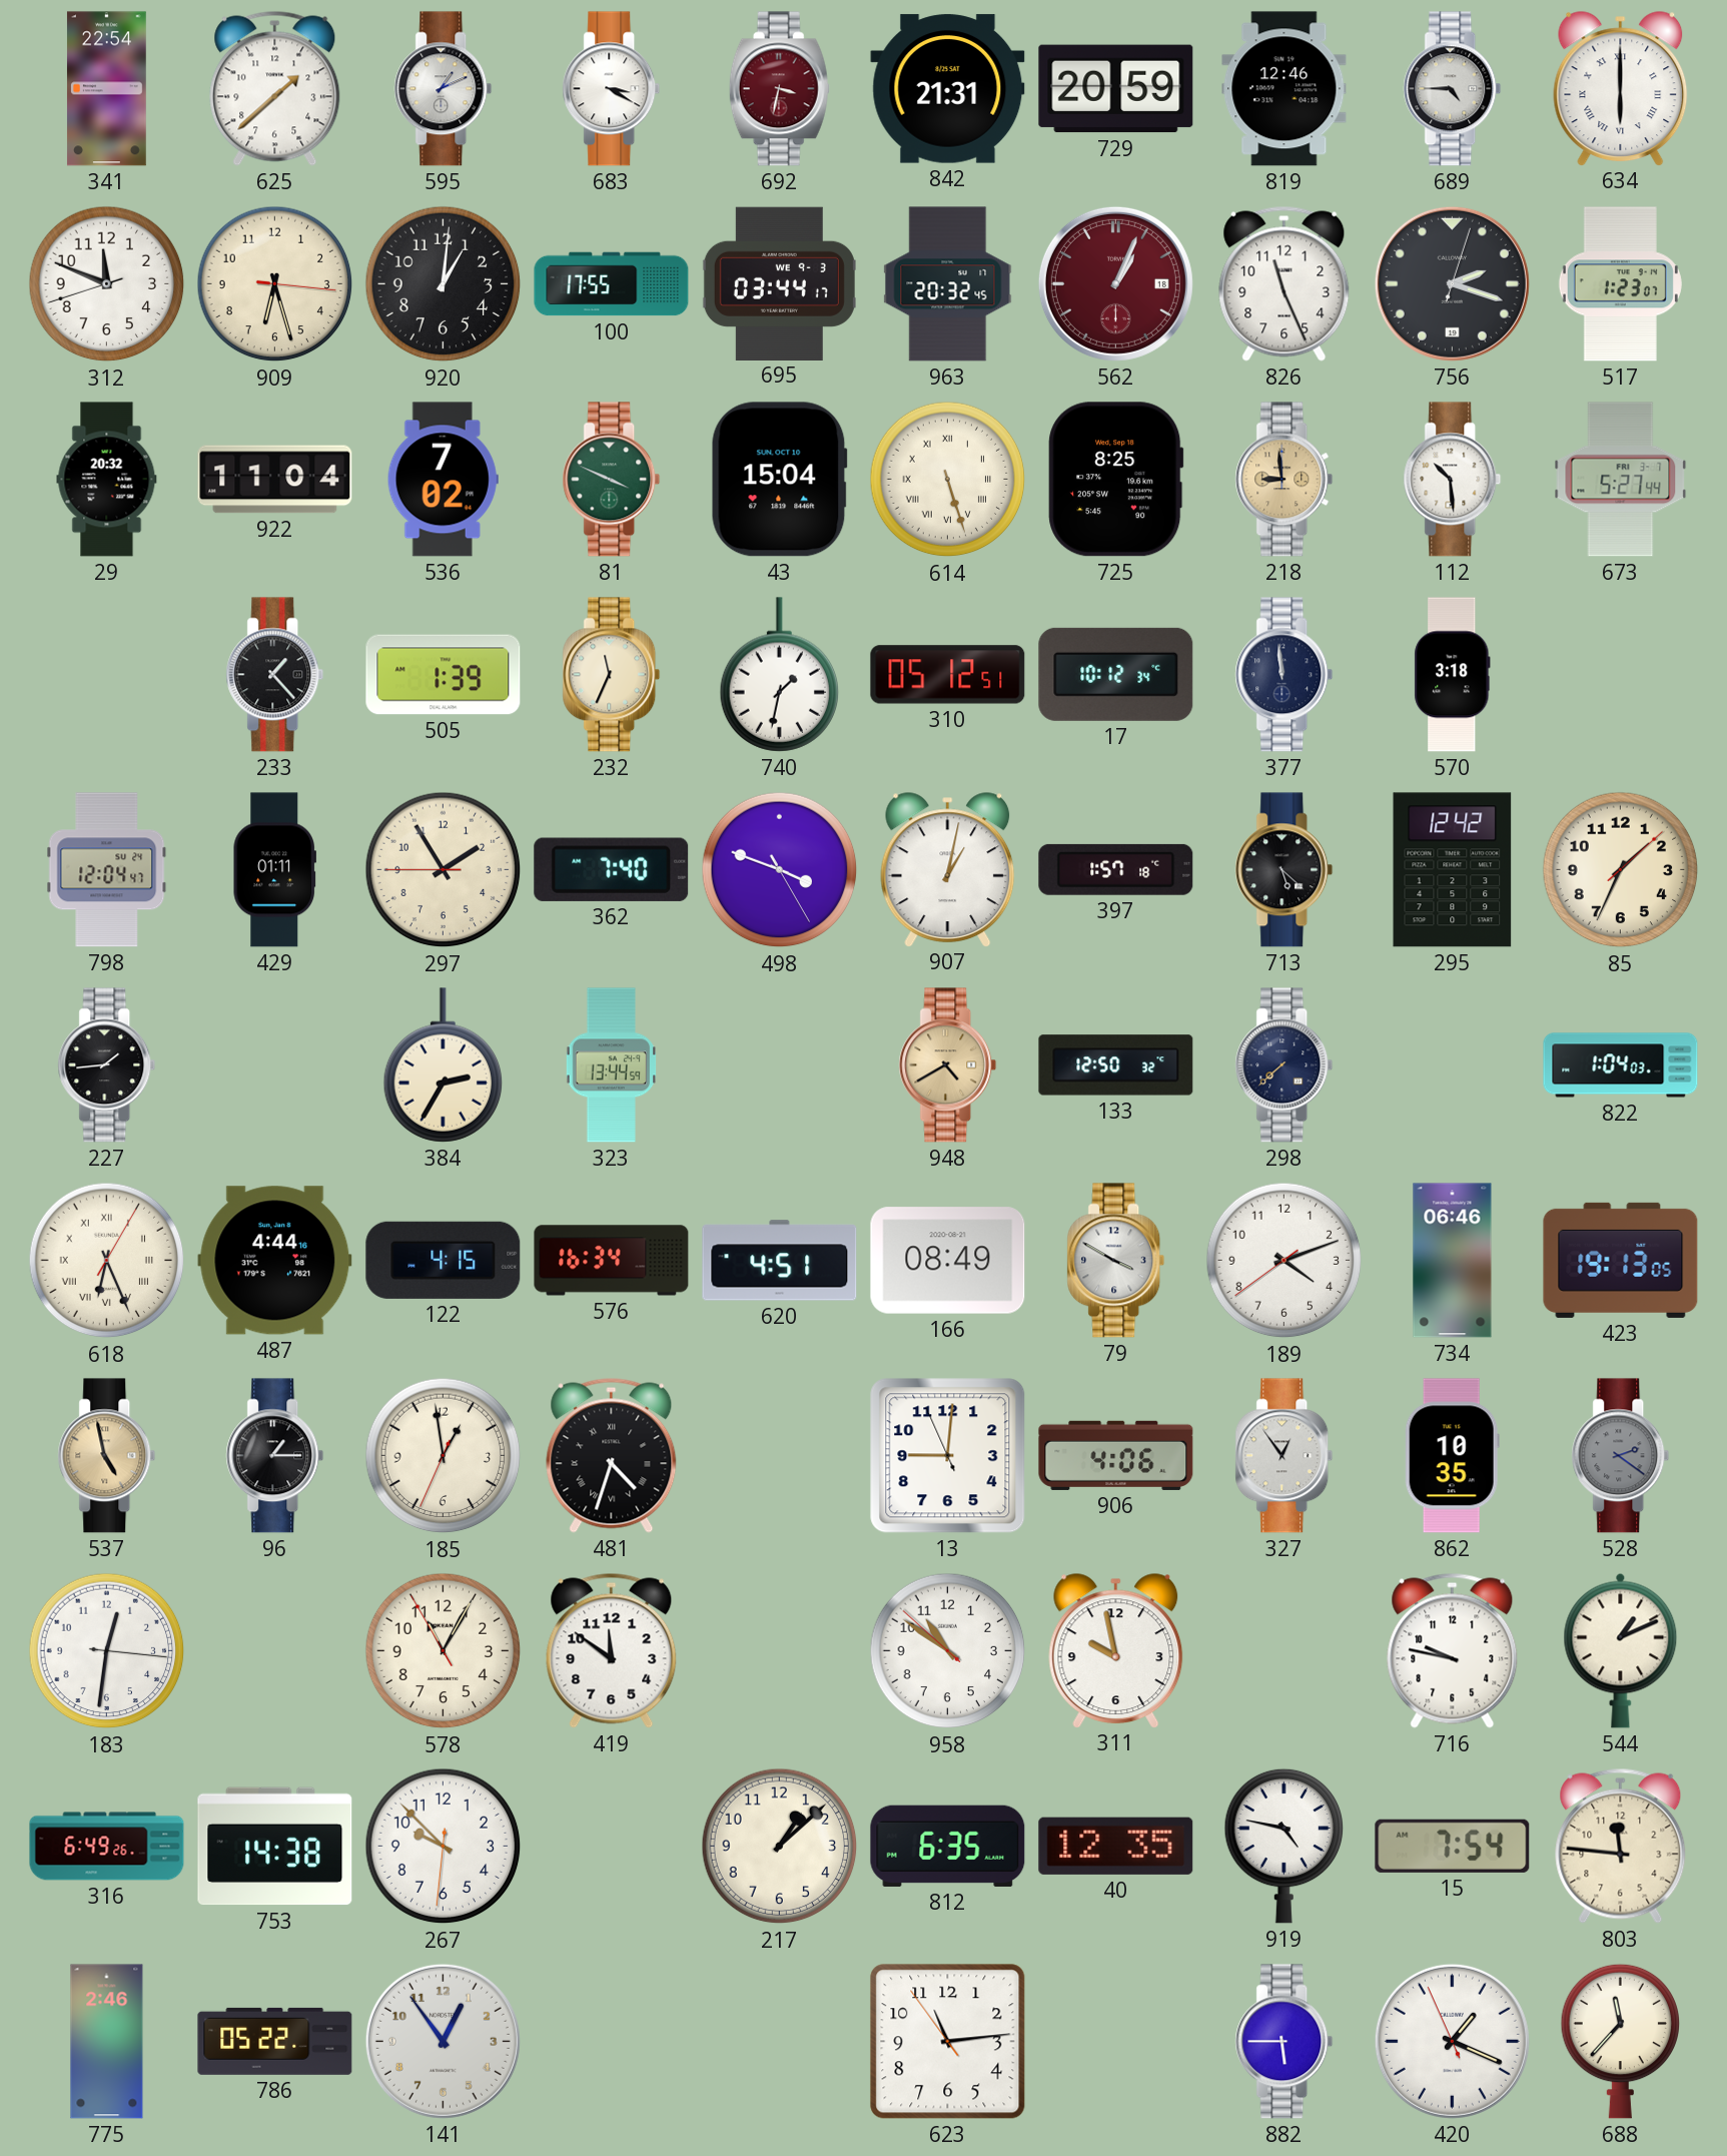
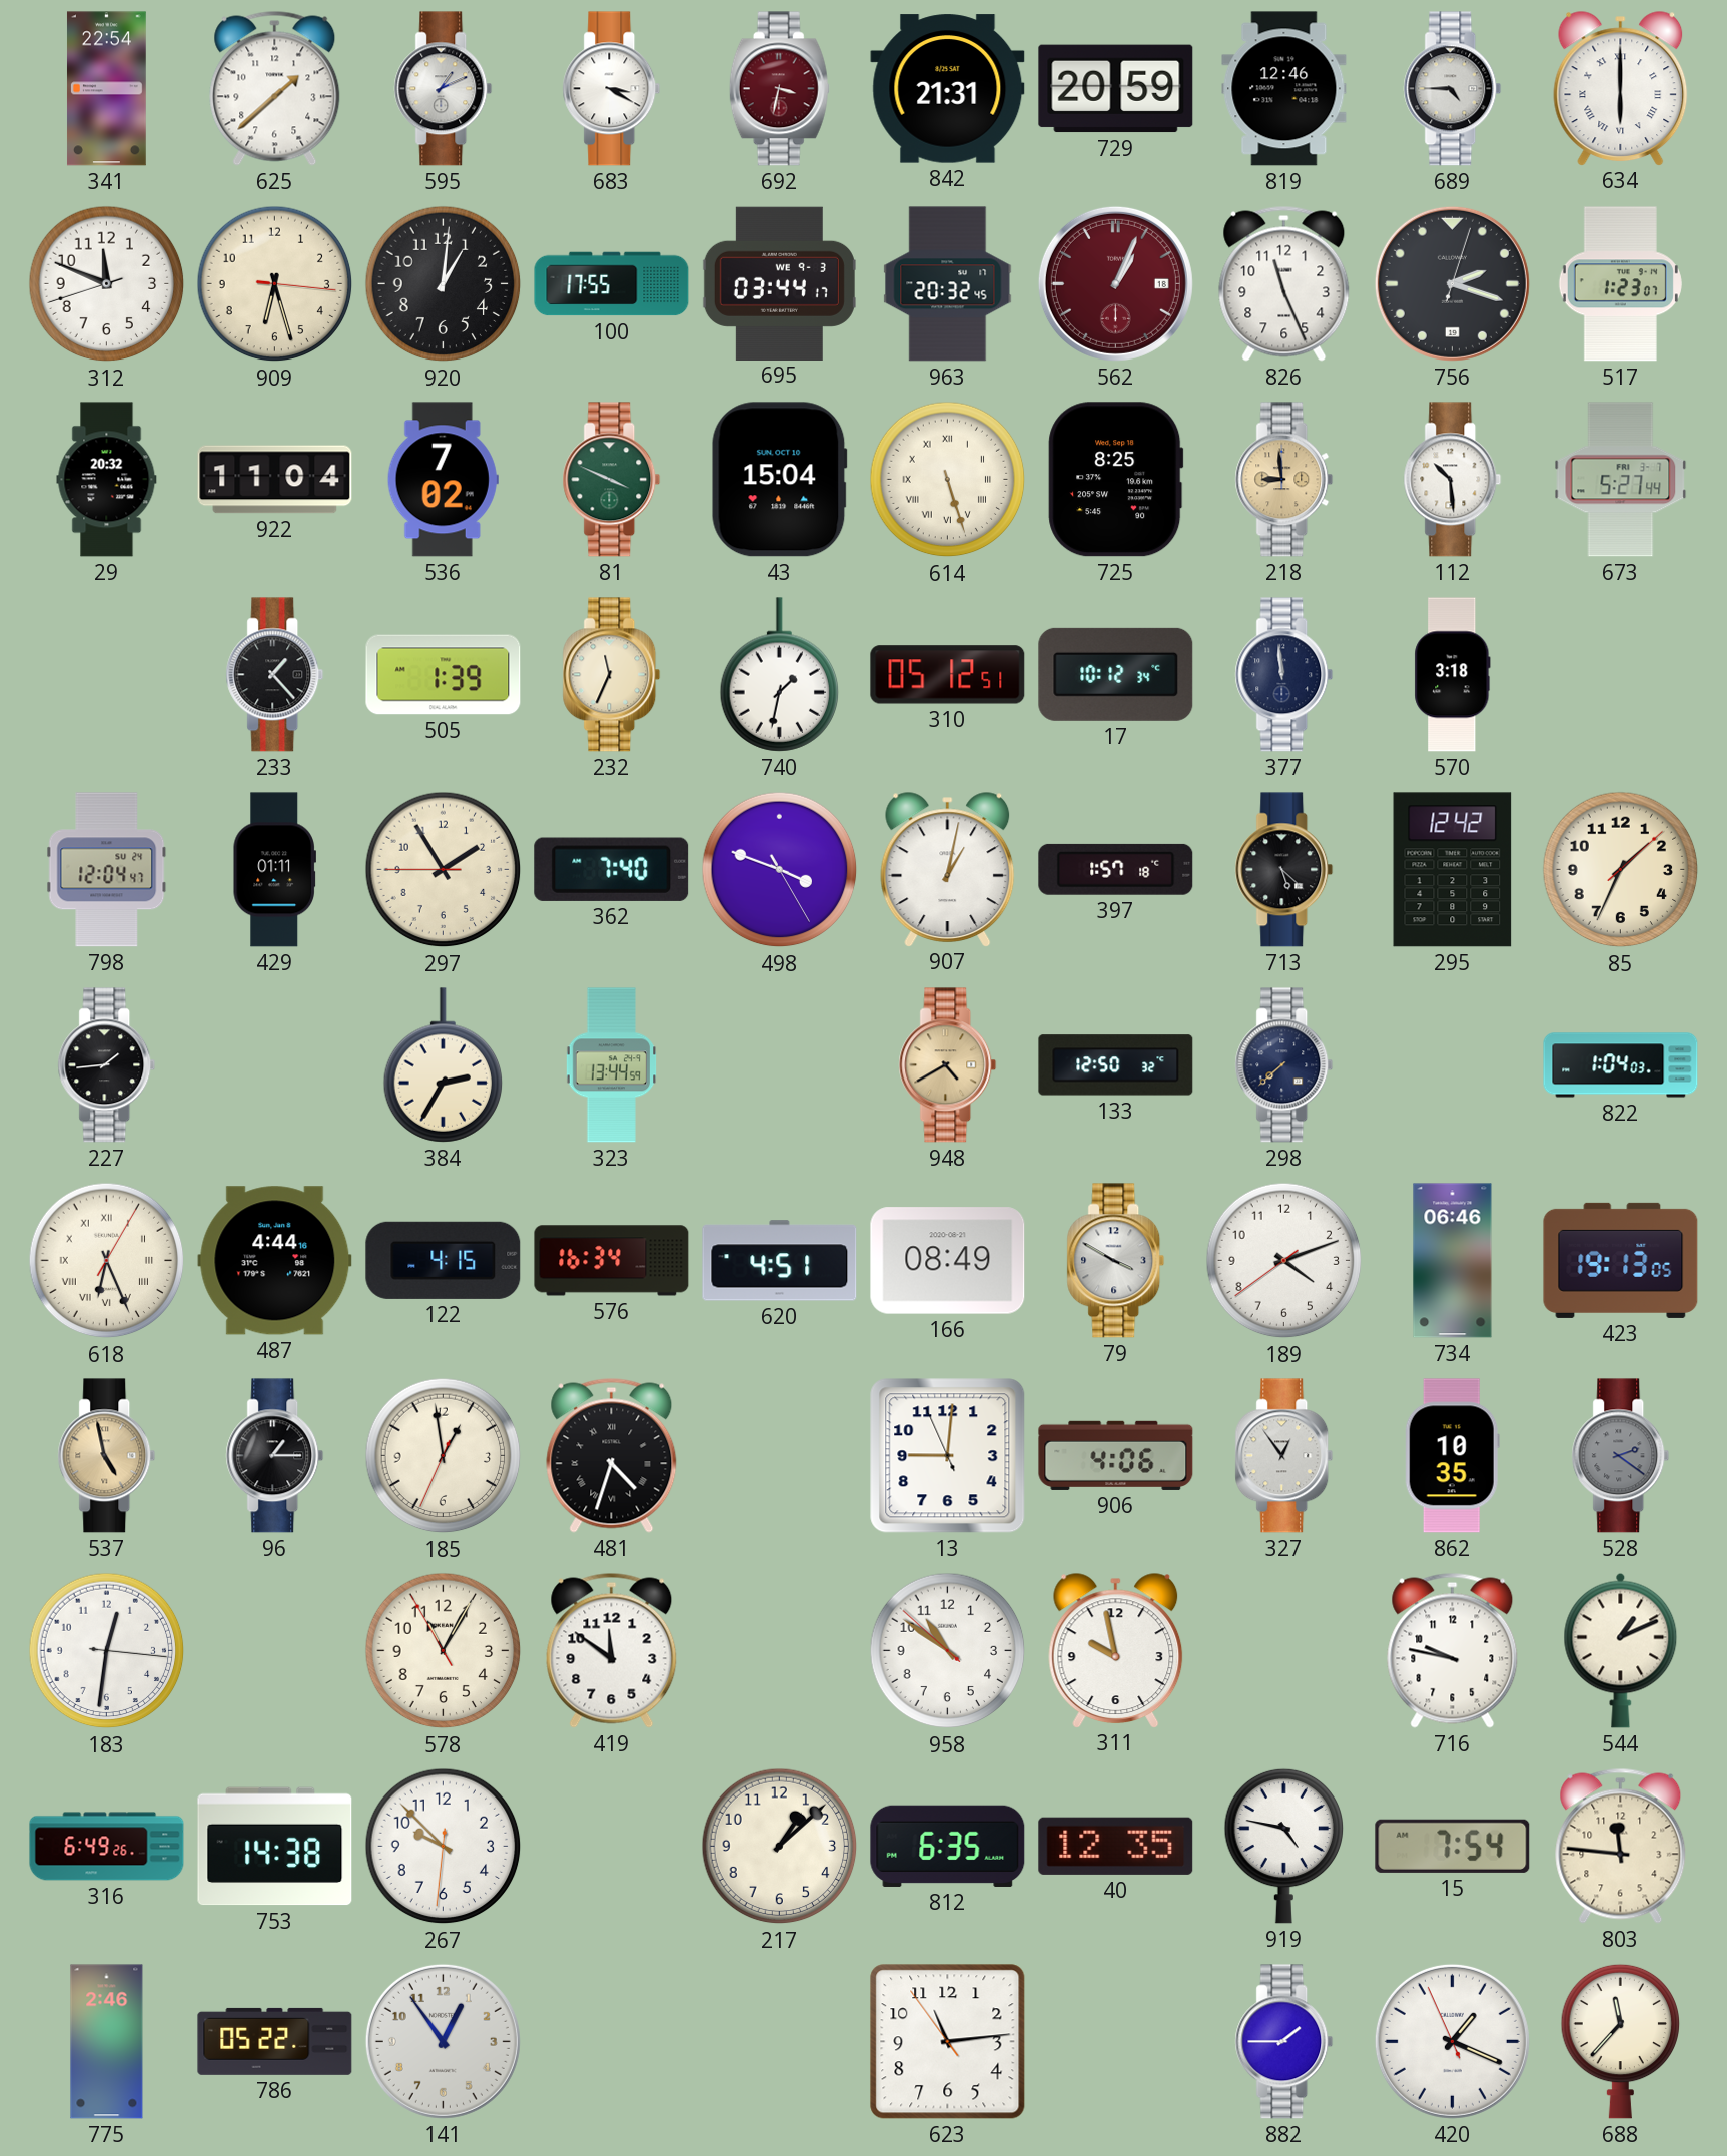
882: 5:45 -> 1:45
